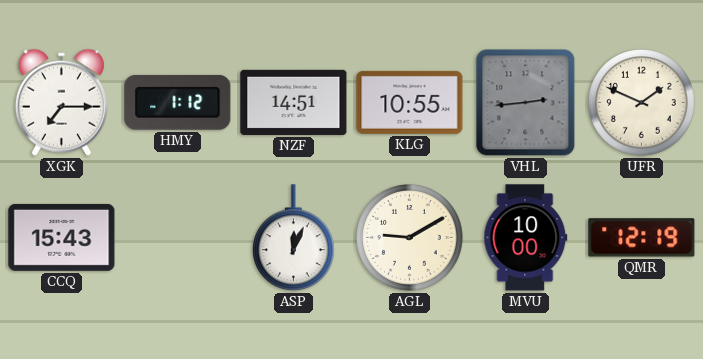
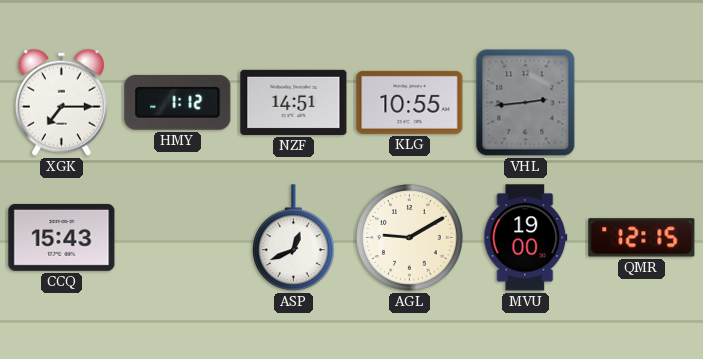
UFR: 1:49 -> none
ASP: 12:04 -> 12:41
MVU: 10:00 -> 19:00
QMR: 12:19 -> 12:15
